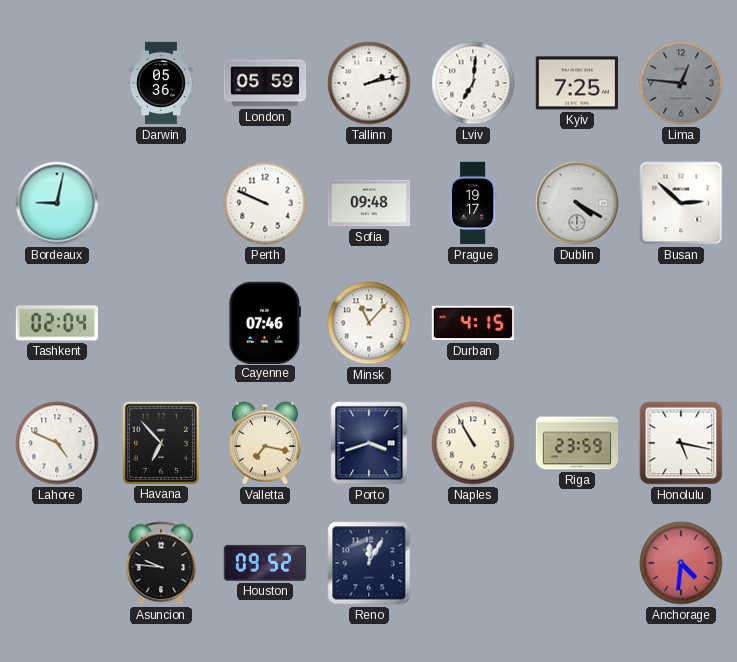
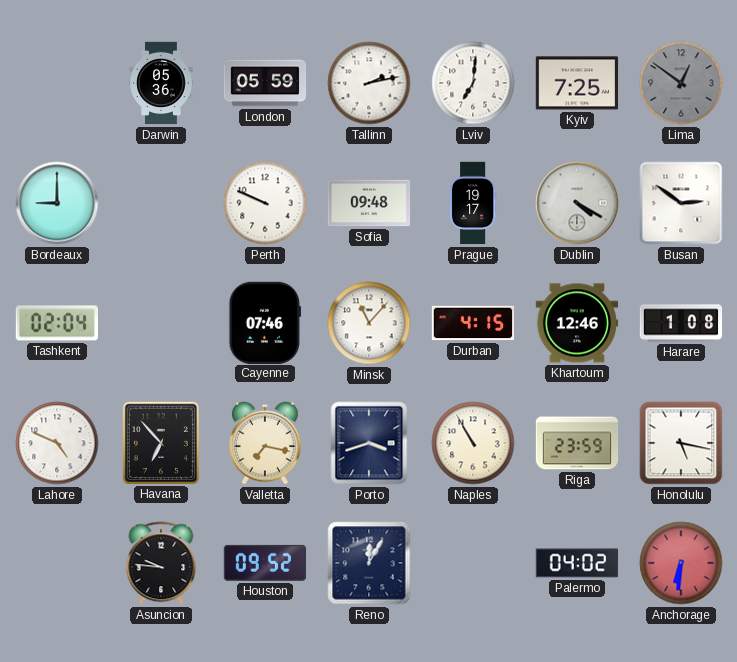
Lima: 12:46 -> 12:51
Bordeaux: 9:02 -> 9:00
Busan: 2:52 -> 2:51
Khartoum: none -> 12:46
Harare: none -> 1:08
Palermo: none -> 04:02
Anchorage: 4:31 -> 6:31
